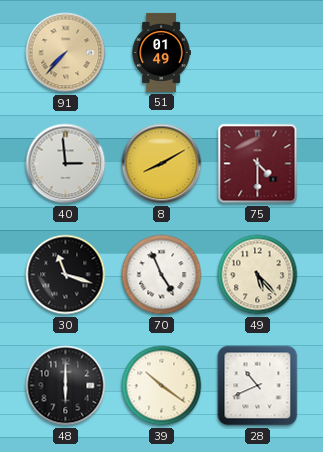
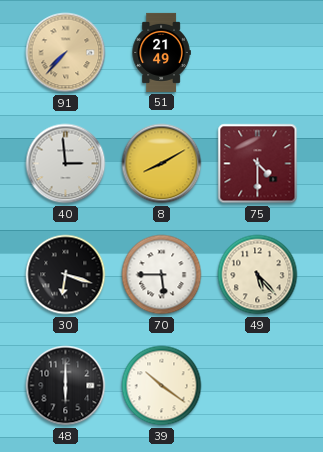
51: 01:49 -> 21:49
30: 11:18 -> 6:18
70: 4:56 -> 5:45
28: 10:41 -> none
